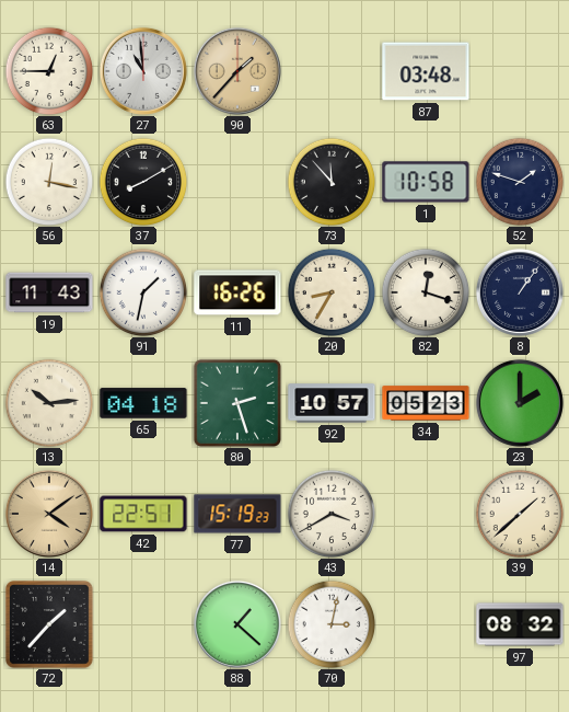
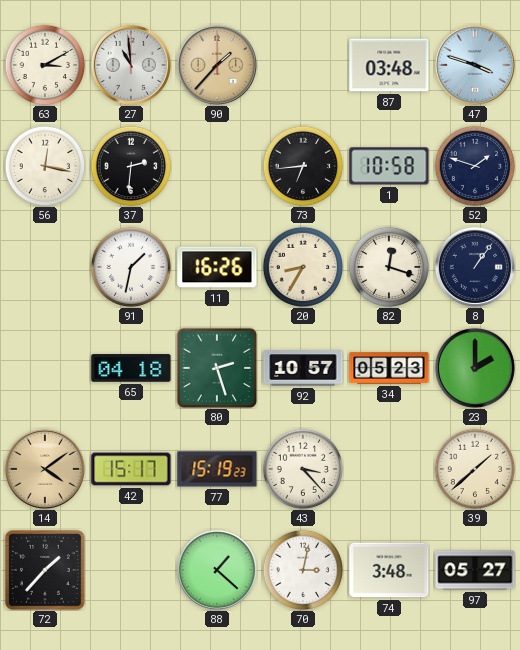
63: 12:45 -> 3:10
47: none -> 3:48
37: 8:10 -> 2:31
73: 11:53 -> 6:44
19: 11:43 -> none
13: 10:14 -> none
42: 22:51 -> 15:17
43: 3:40 -> 3:23
74: none -> 3:48
97: 08:32 -> 05:27
